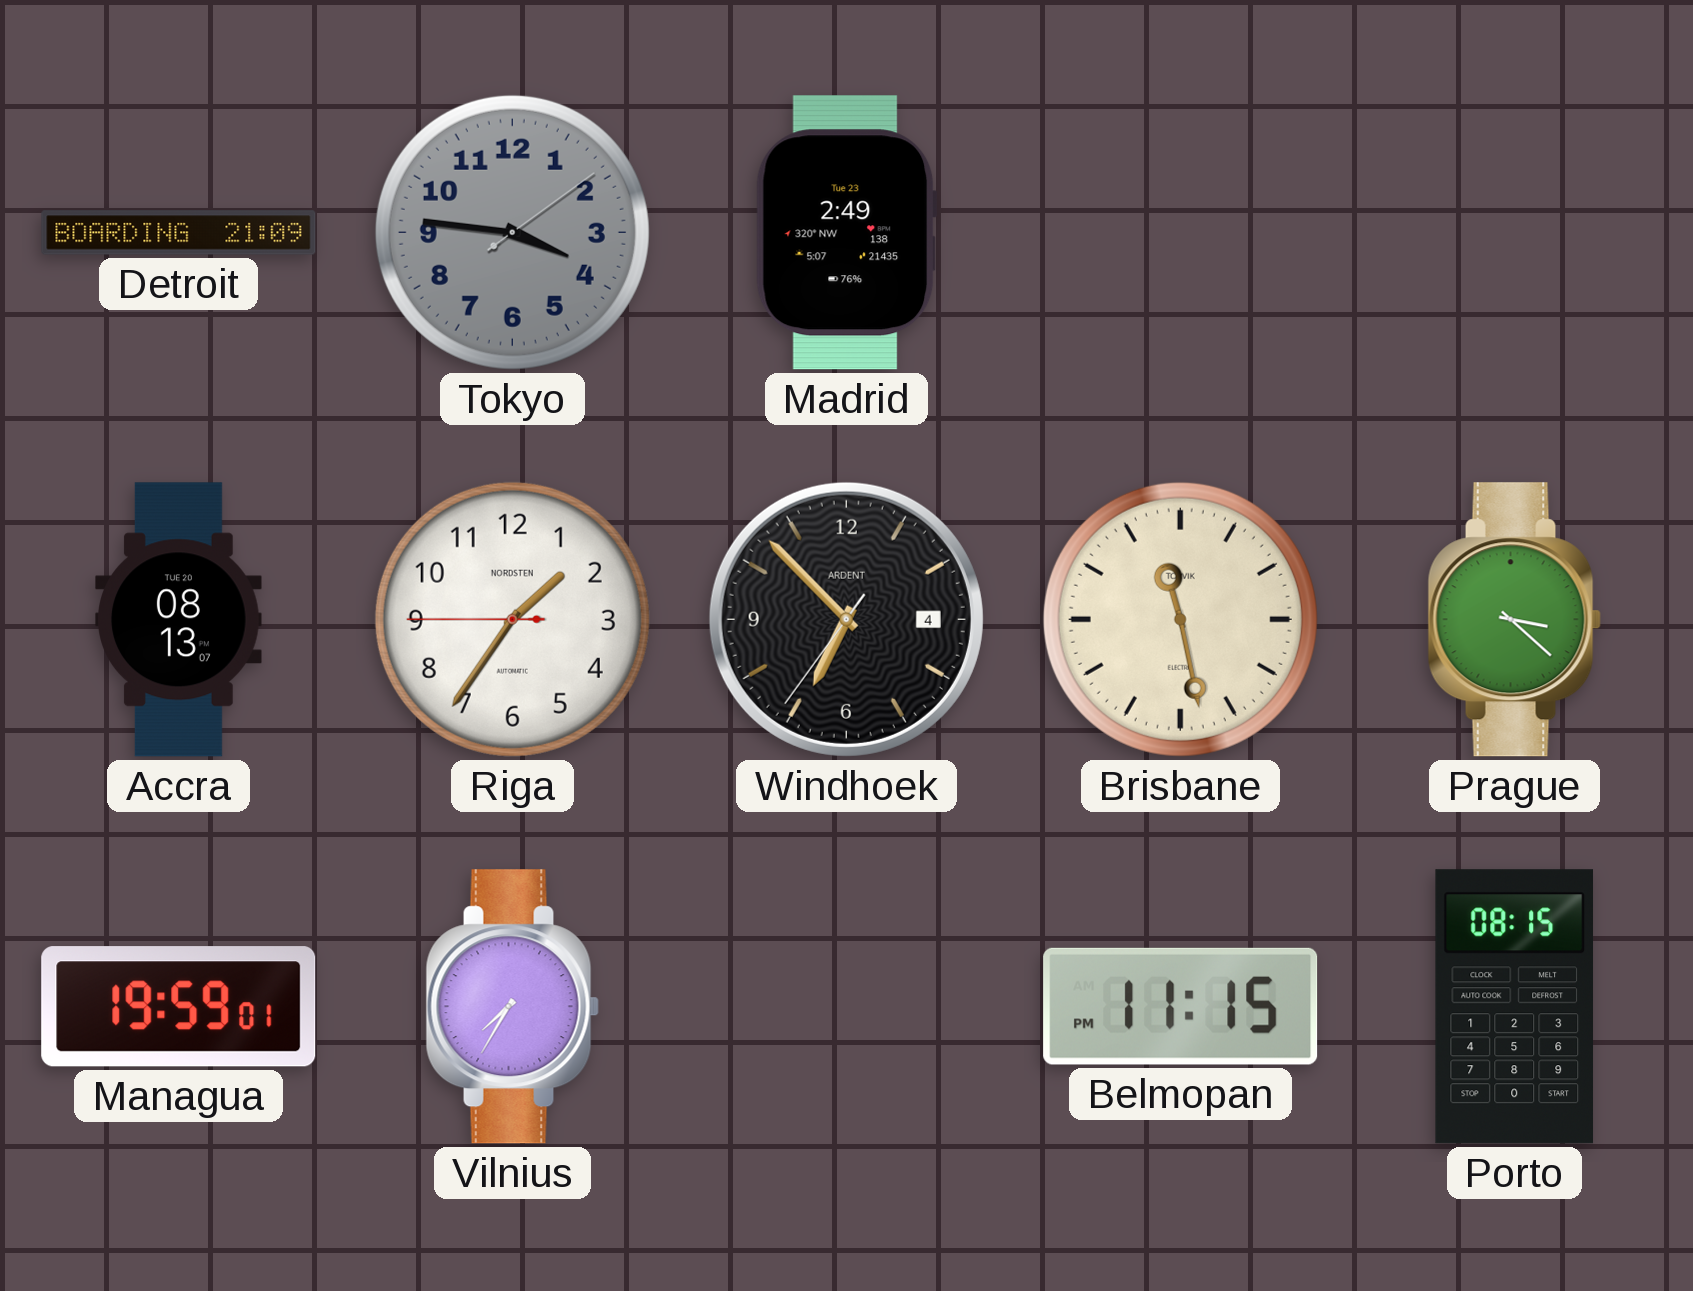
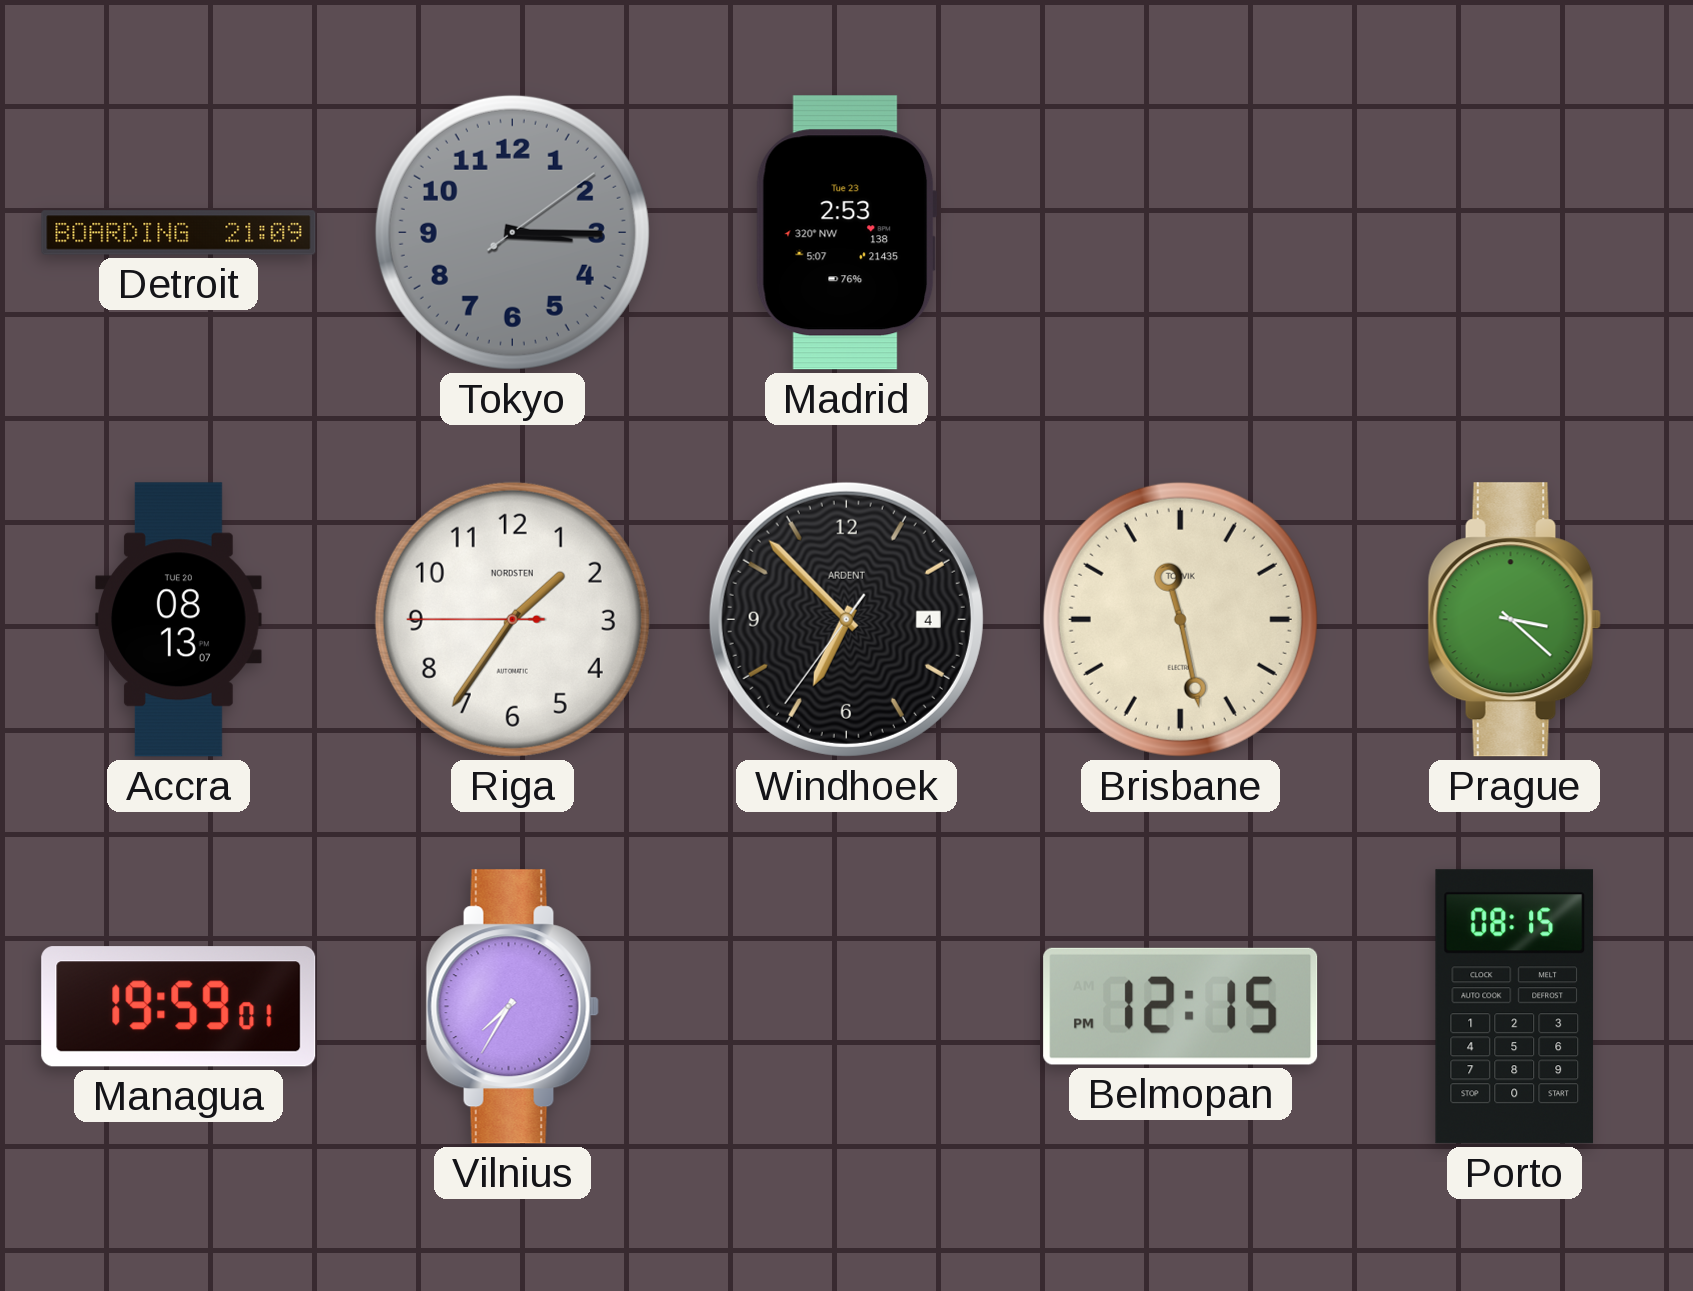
Tokyo: 3:46 -> 3:15
Madrid: 2:49 -> 2:53
Belmopan: 11:15 -> 12:15
